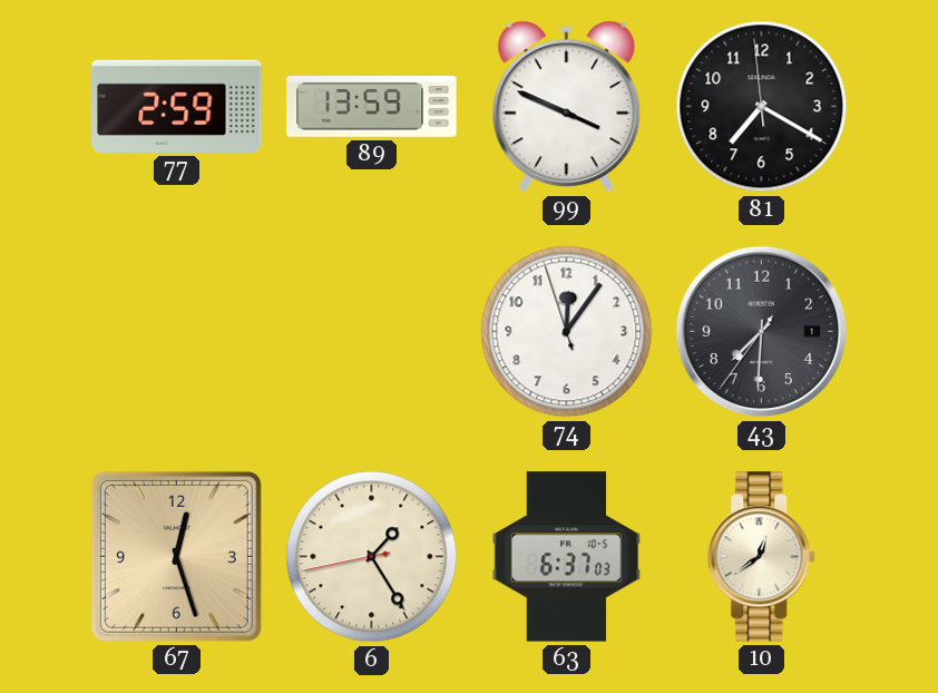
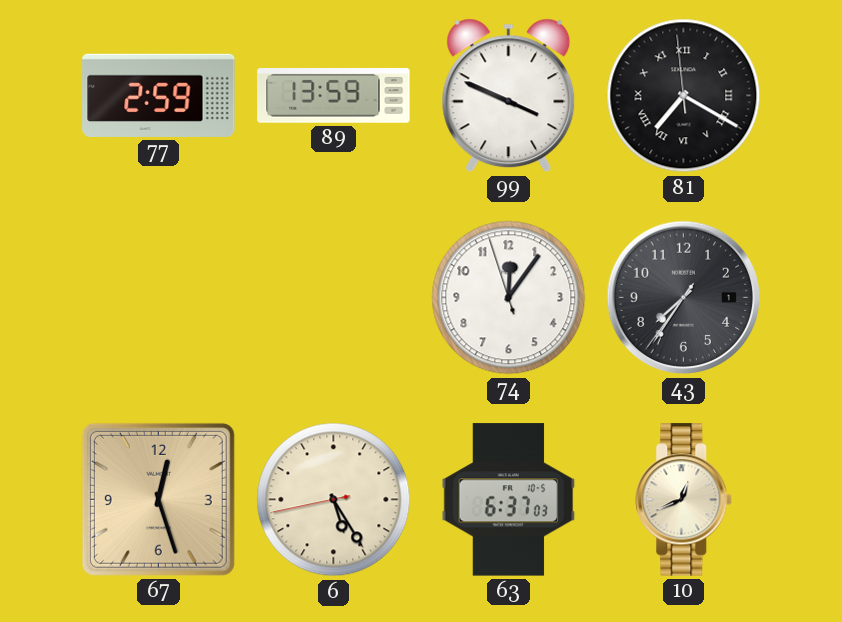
81 numerals: Arabic -> Roman
43: 7:30 -> 7:35
6: 1:24 -> 5:24
10: 12:39 -> 12:41
